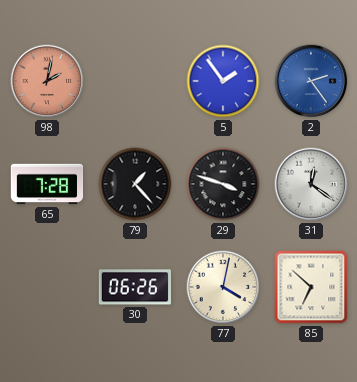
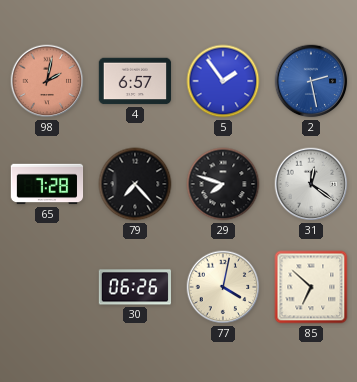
4: none -> 6:57
2: 2:24 -> 2:28
79: 1:23 -> 7:23
29: 3:48 -> 7:48
